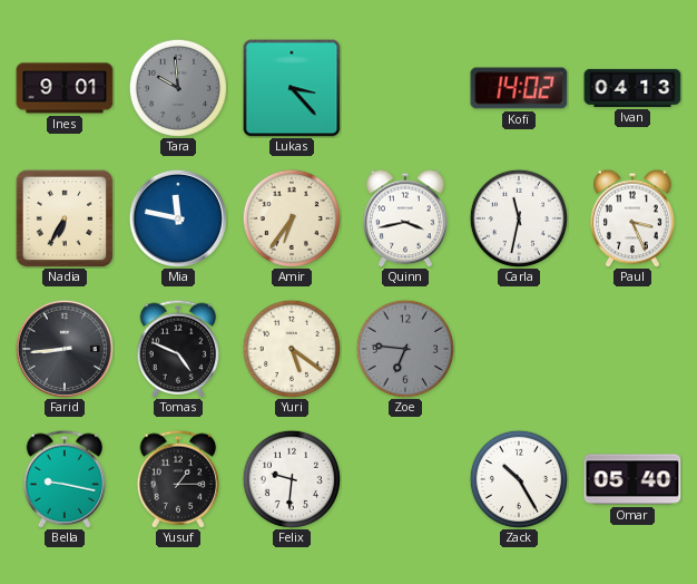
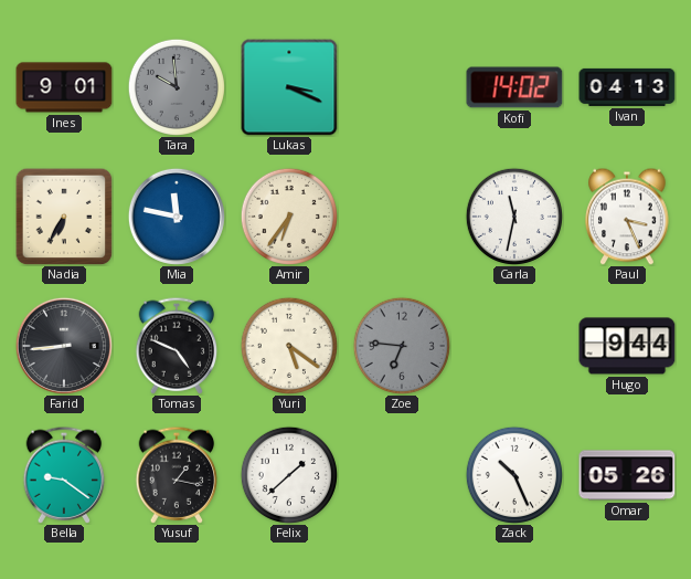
Lukas: 3:23 -> 3:19
Quinn: 3:43 -> none
Hugo: none -> 9:44
Bella: 9:17 -> 9:21
Yusuf: 1:15 -> 1:17
Felix: 9:31 -> 1:38
Zack: 10:25 -> 10:26
Omar: 05:40 -> 05:26
